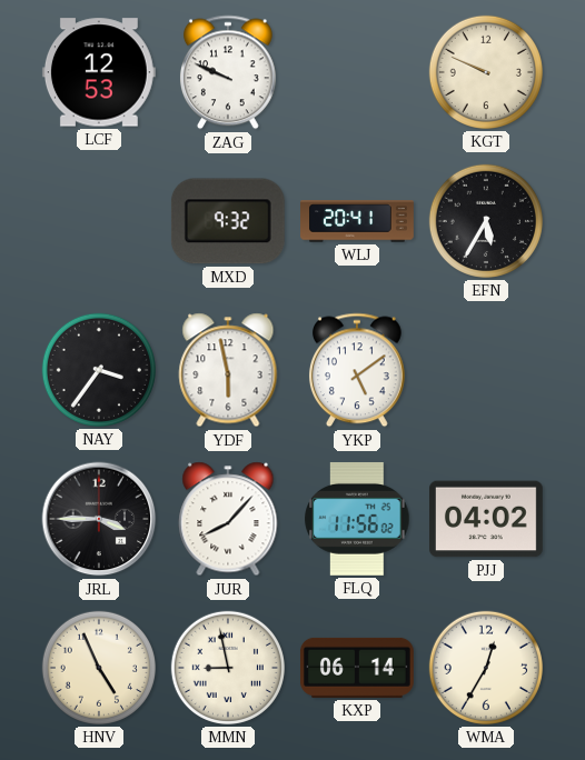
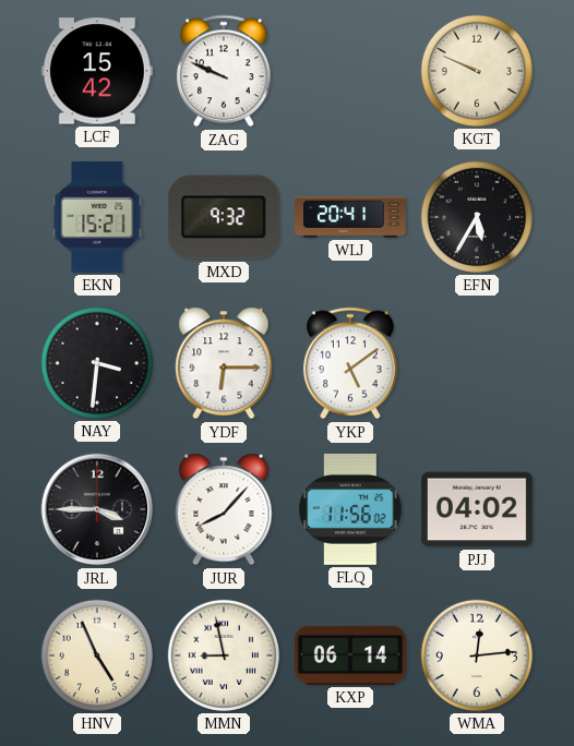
LCF: 12:53 -> 15:42
EKN: none -> 15:21
NAY: 3:36 -> 3:31
YDF: 5:58 -> 6:15
WMA: 12:35 -> 12:14
